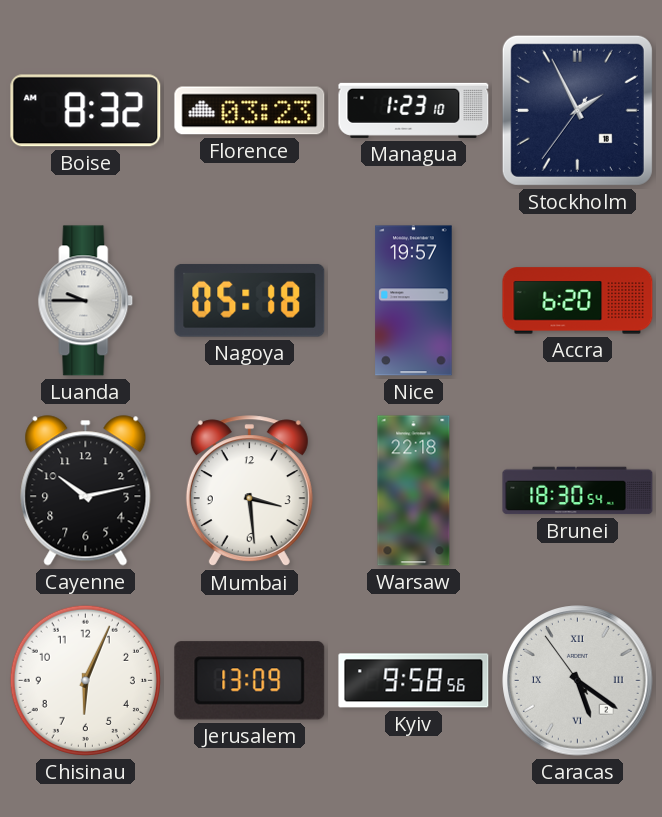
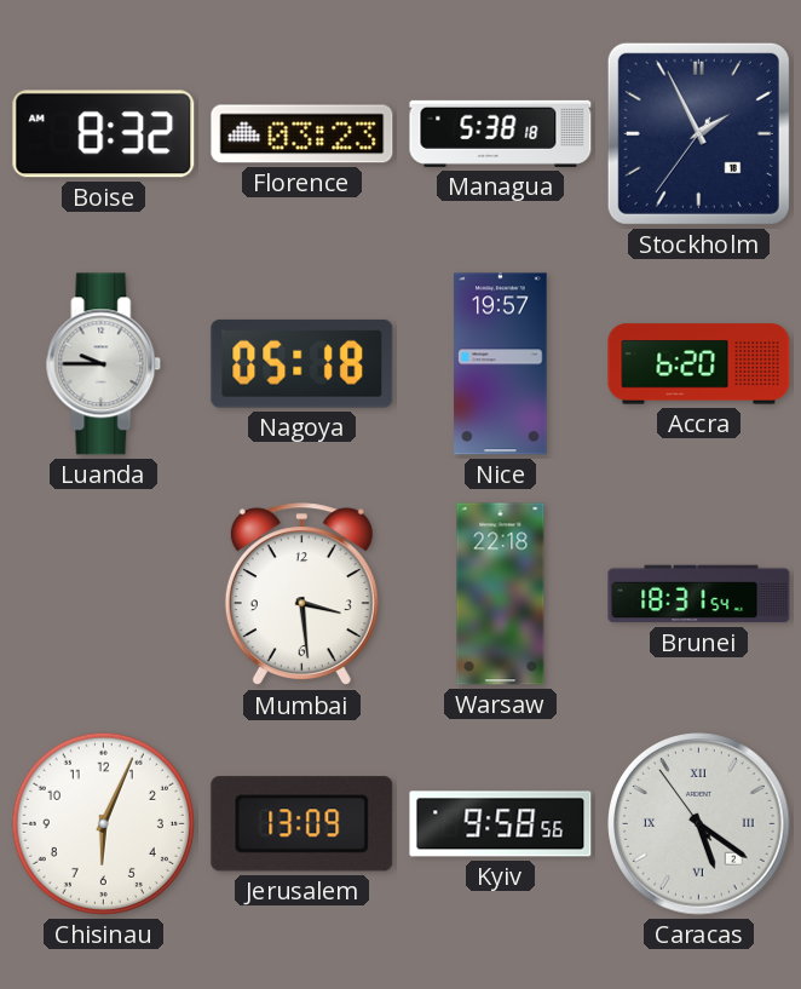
Managua: 1:23 -> 5:38
Cayenne: 10:13 -> none
Brunei: 18:30 -> 18:31
